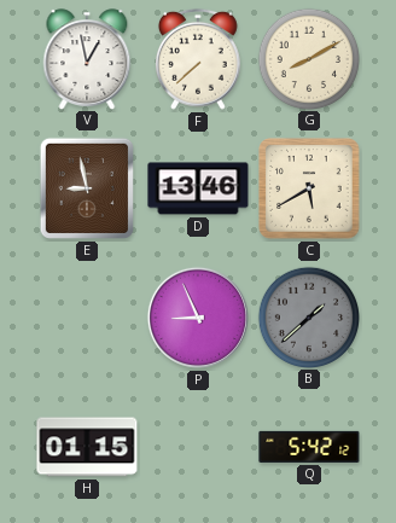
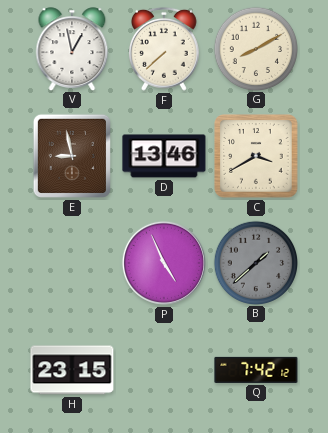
C: 5:40 -> 3:40
P: 8:56 -> 4:56
H: 01:15 -> 23:15
Q: 5:42 -> 7:42
